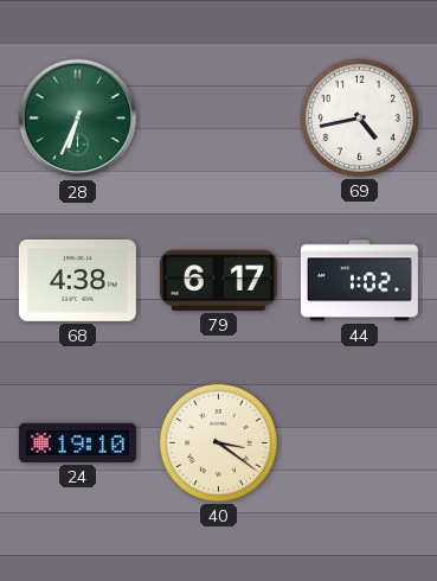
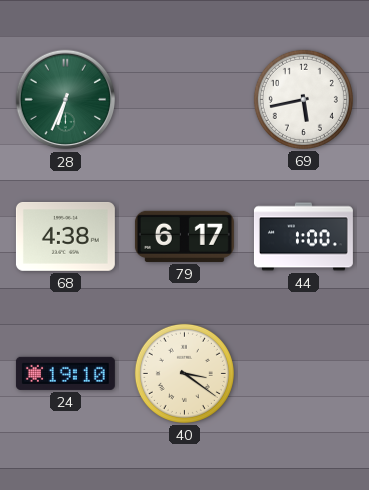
69: 4:43 -> 5:43
44: 1:02 -> 1:00
